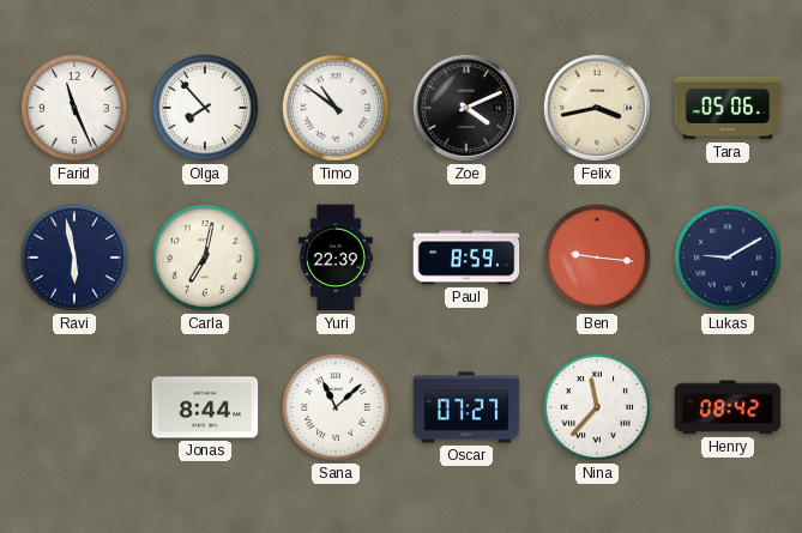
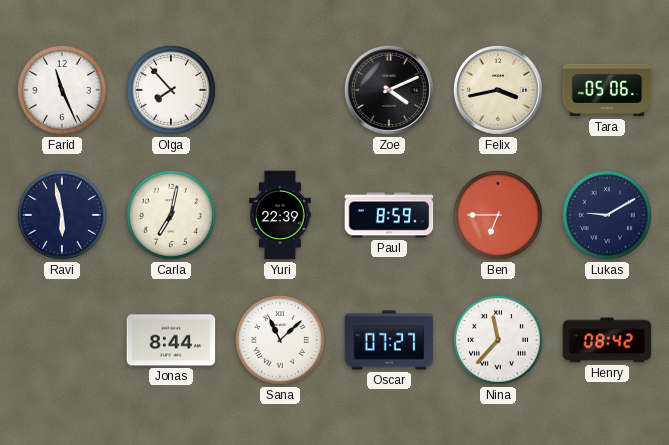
Timo: 10:51 -> none
Ben: 9:16 -> 6:45
